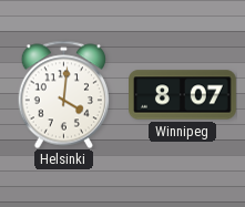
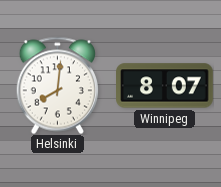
Helsinki: 4:01 -> 8:01
